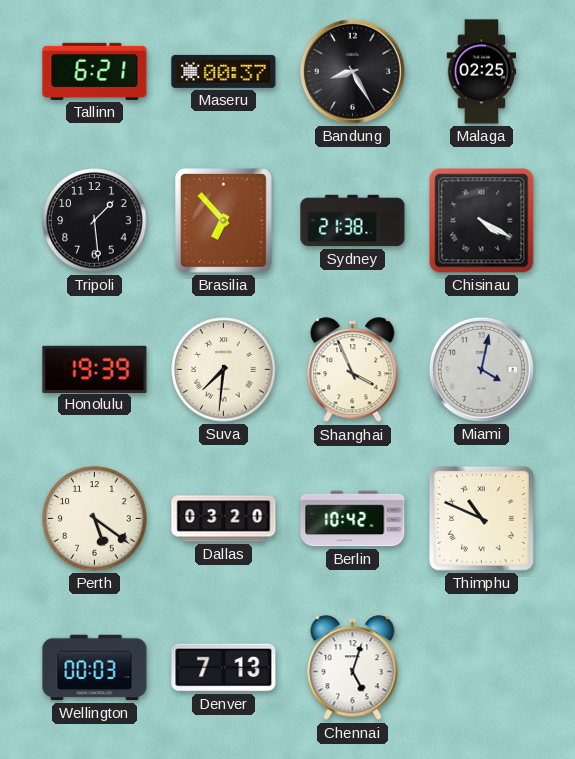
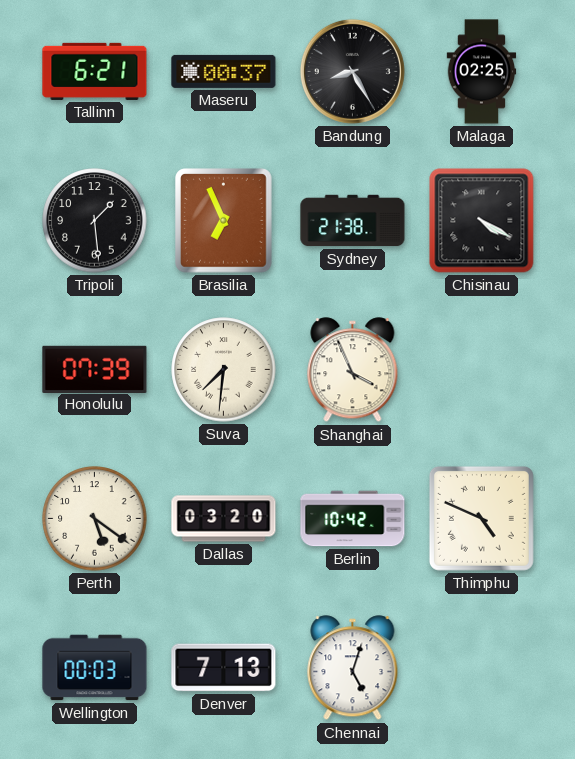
Brasilia: 6:53 -> 6:56
Honolulu: 19:39 -> 07:39
Miami: 4:02 -> none
Thimphu: 10:49 -> 4:49
